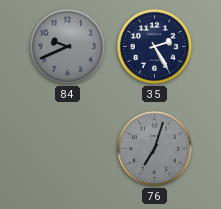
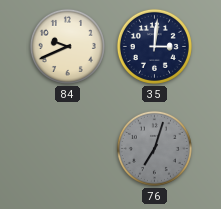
84 dial: grey -> cream
35: 2:25 -> 3:01
